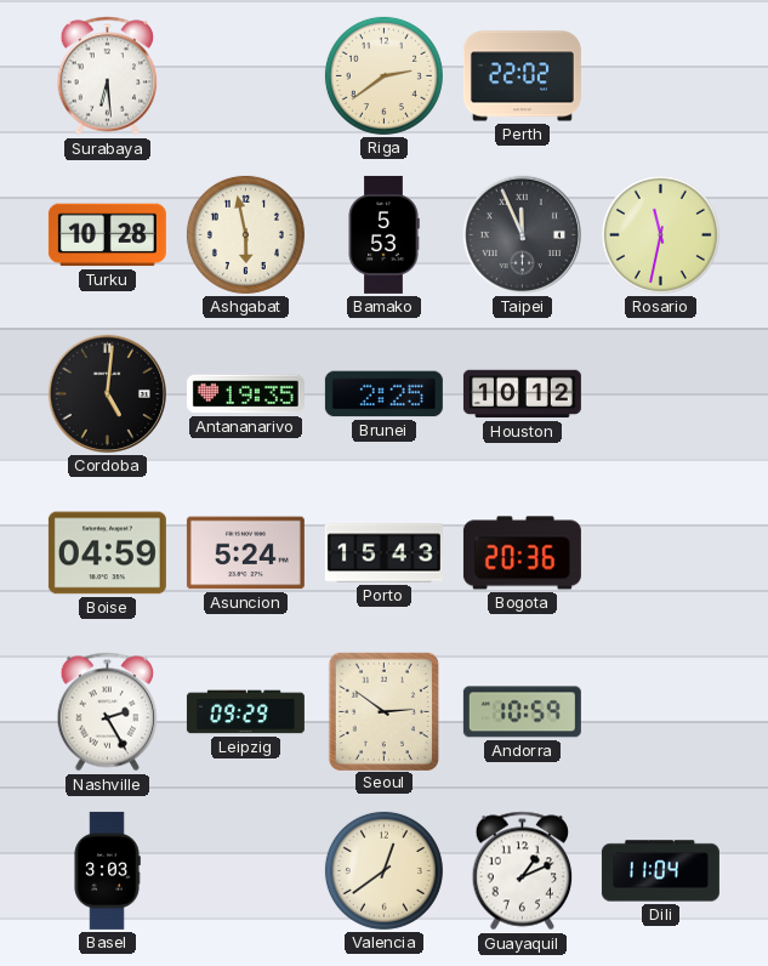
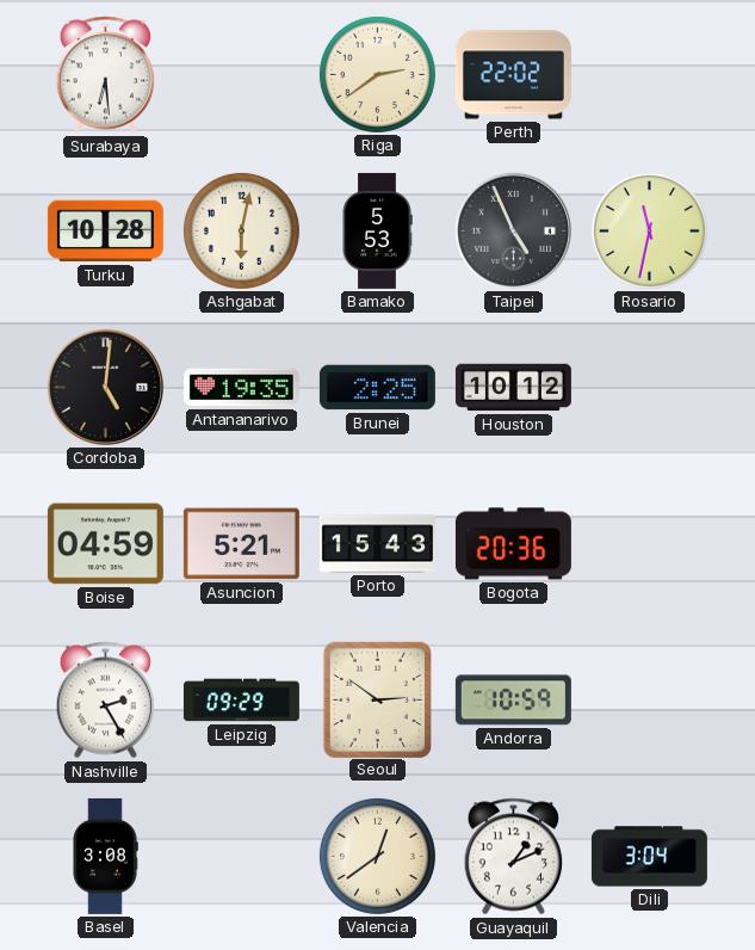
Ashgabat: 5:58 -> 6:02
Taipei: 11:56 -> 4:56
Asuncion: 5:24 -> 5:21
Basel: 3:03 -> 3:08
Dili: 11:04 -> 3:04
